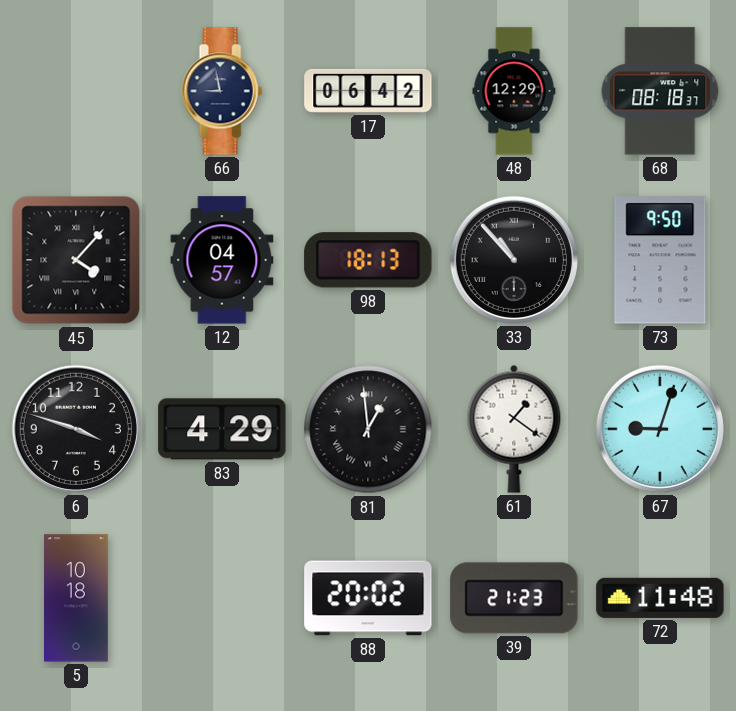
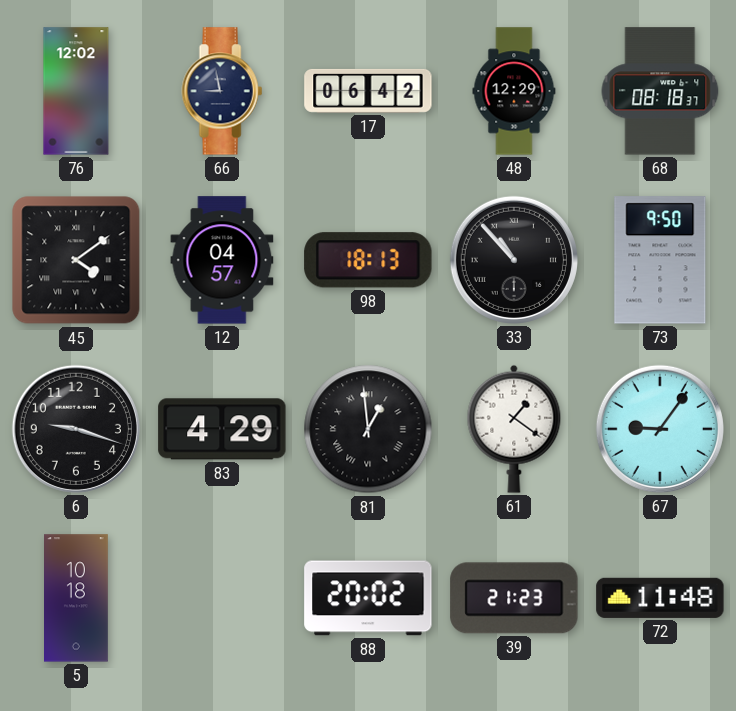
76: none -> 12:02
45: 4:07 -> 4:09
6: 3:48 -> 9:18
67: 9:03 -> 9:06
